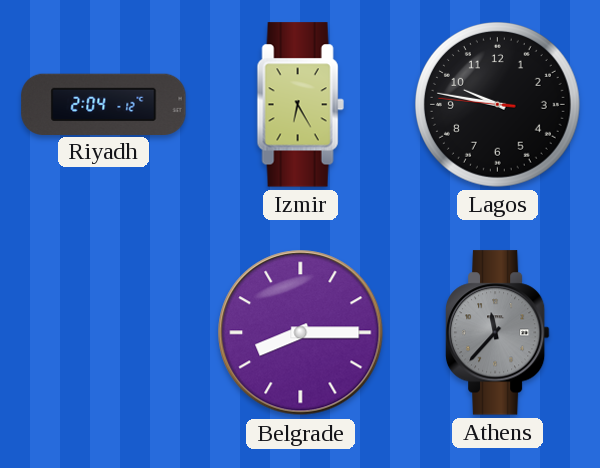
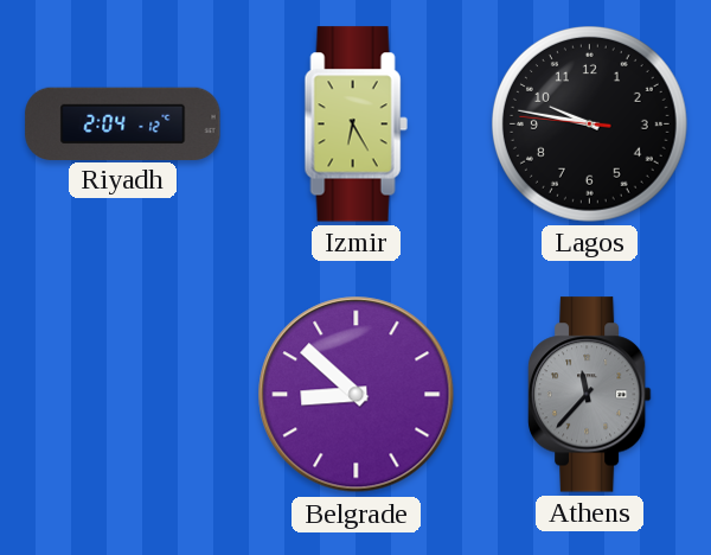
Belgrade: 8:15 -> 8:52
